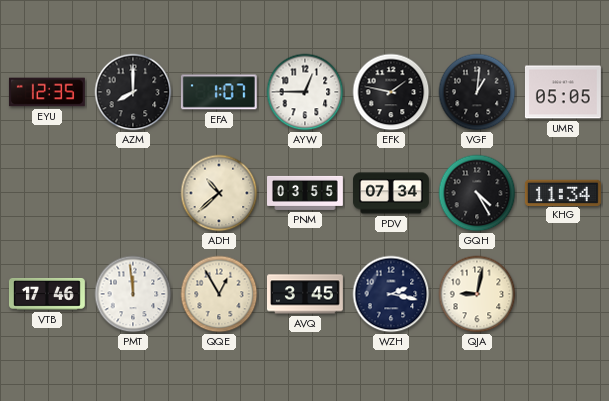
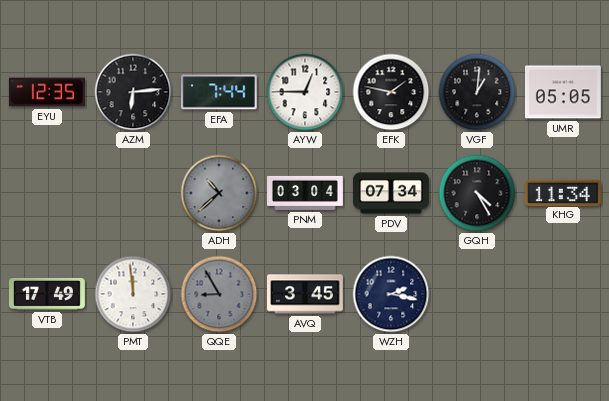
AZM: 8:00 -> 6:14
EFA: 1:07 -> 7:44
ADH dial: cream -> grey
PNM: 03:55 -> 03:04
VTB: 17:46 -> 17:49
QQE: 12:55 -> 8:55
QQE dial: cream -> grey
QJA: 9:02 -> none
